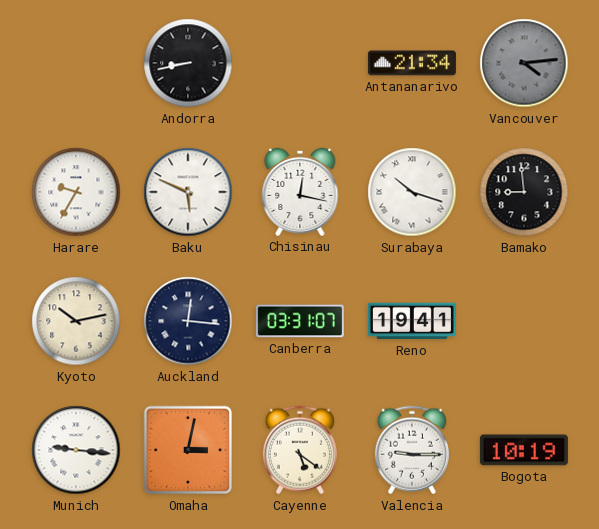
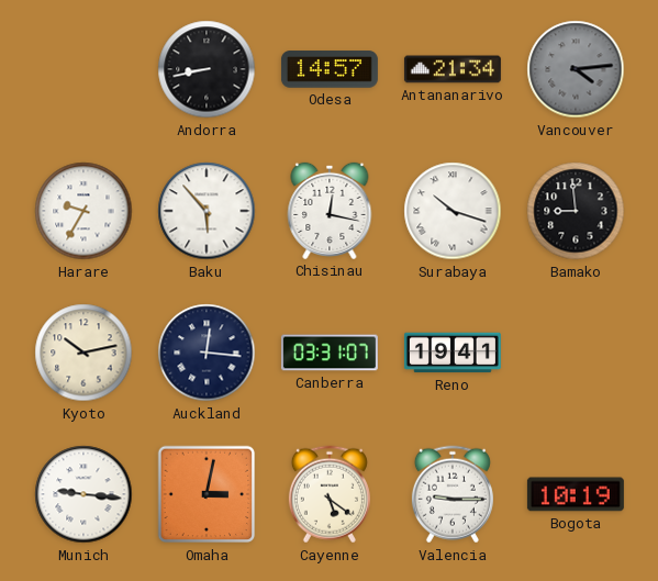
Odesa: none -> 14:57
Baku: 5:49 -> 5:53
